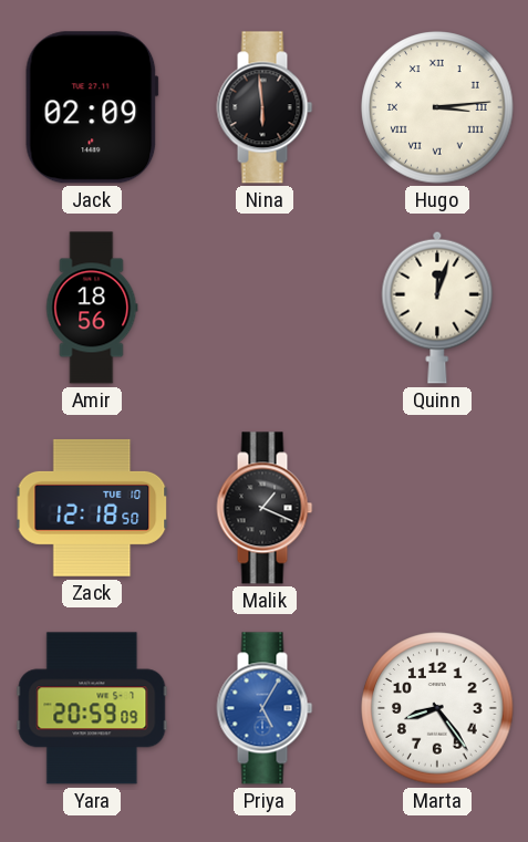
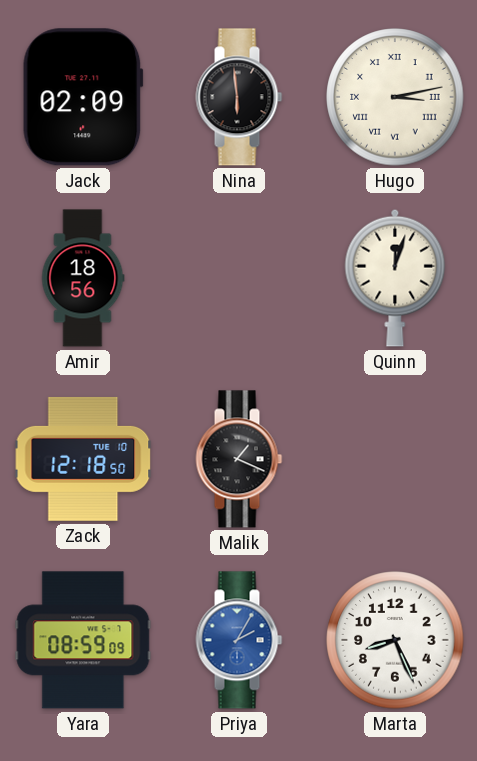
Hugo: 3:14 -> 3:13
Yara: 20:59 -> 08:59
Priya: 5:05 -> 2:05
Marta: 8:24 -> 8:26
